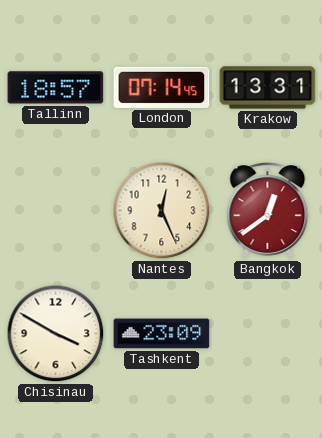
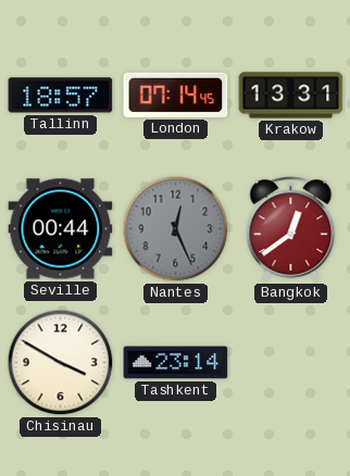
Seville: none -> 00:44
Nantes dial: cream -> grey
Tashkent: 23:09 -> 23:14
